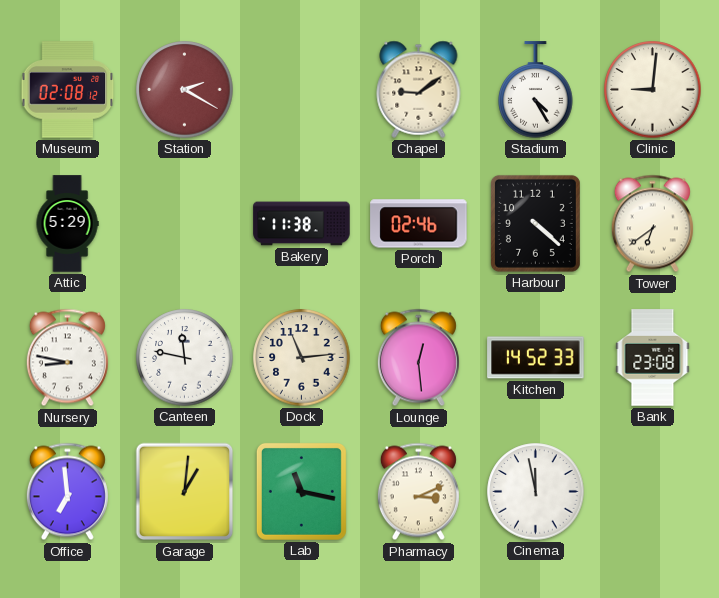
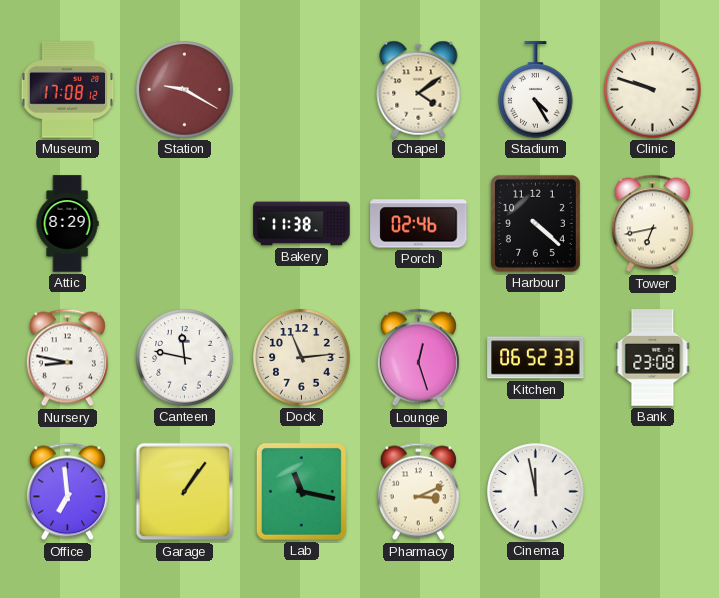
Museum: 02:08 -> 17:08
Station: 2:20 -> 9:20
Chapel: 9:09 -> 4:09
Clinic: 9:01 -> 9:48
Attic: 5:29 -> 8:29
Tower: 6:39 -> 6:43
Lounge: 12:29 -> 12:27
Kitchen: 14:52 -> 06:52
Garage: 1:01 -> 1:06
